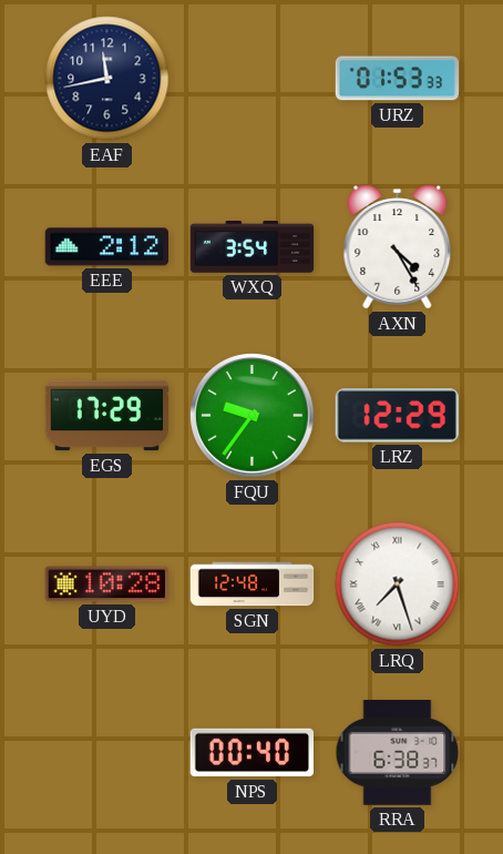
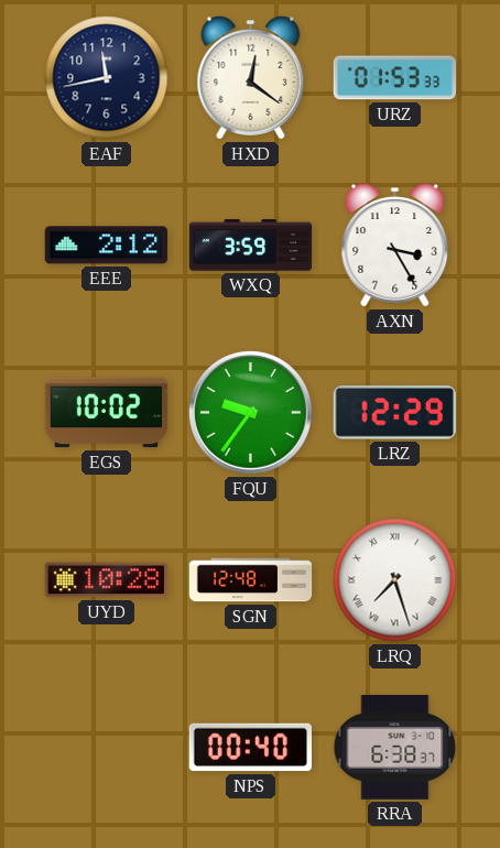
HXD: none -> 12:21
WXQ: 3:54 -> 3:59
AXN: 4:25 -> 3:25
EGS: 17:29 -> 10:02
